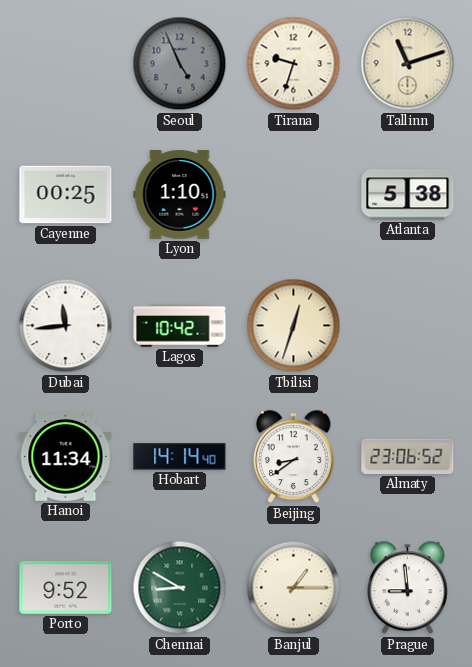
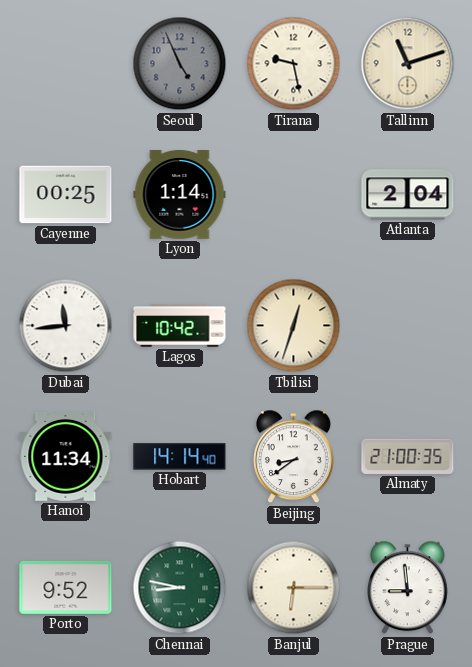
Tirana: 9:33 -> 9:28
Lyon: 1:10 -> 1:14
Atlanta: 5:38 -> 2:04
Almaty: 23:06 -> 21:00
Chennai: 8:50 -> 8:47
Banjul: 1:15 -> 6:15
